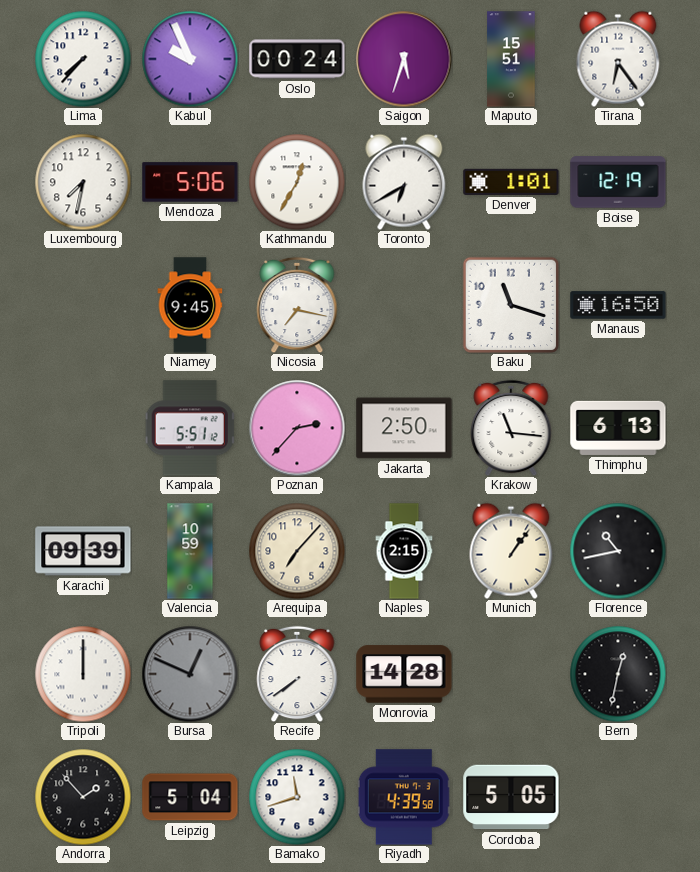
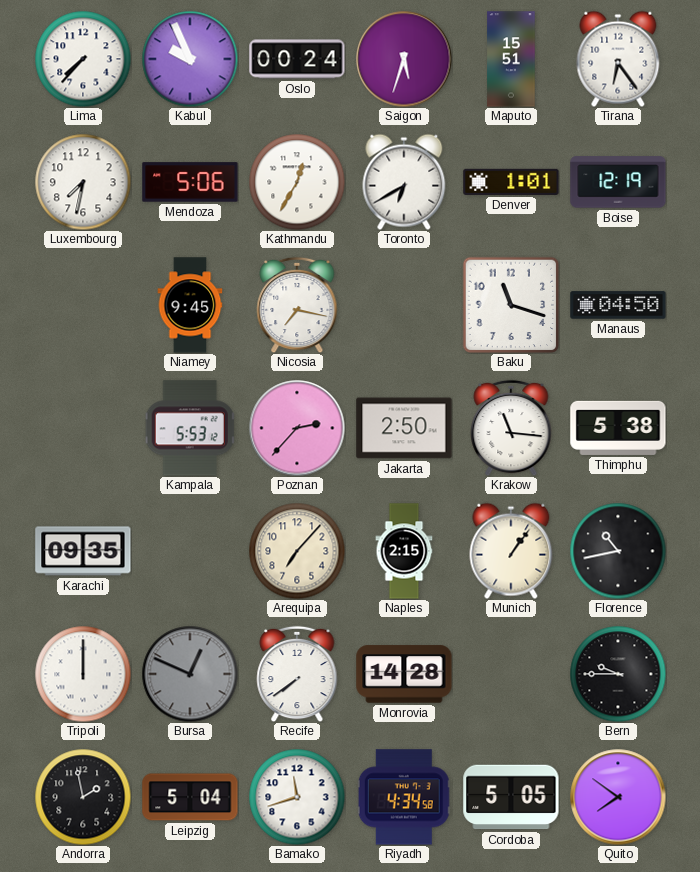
Manaus: 16:50 -> 04:50
Kampala: 5:51 -> 5:53
Thimphu: 6:13 -> 5:38
Karachi: 09:39 -> 09:35
Valencia: 10:59 -> none
Bern: 12:32 -> 9:45
Andorra: 1:53 -> 1:58
Riyadh: 4:39 -> 4:34
Quito: none -> 7:51
